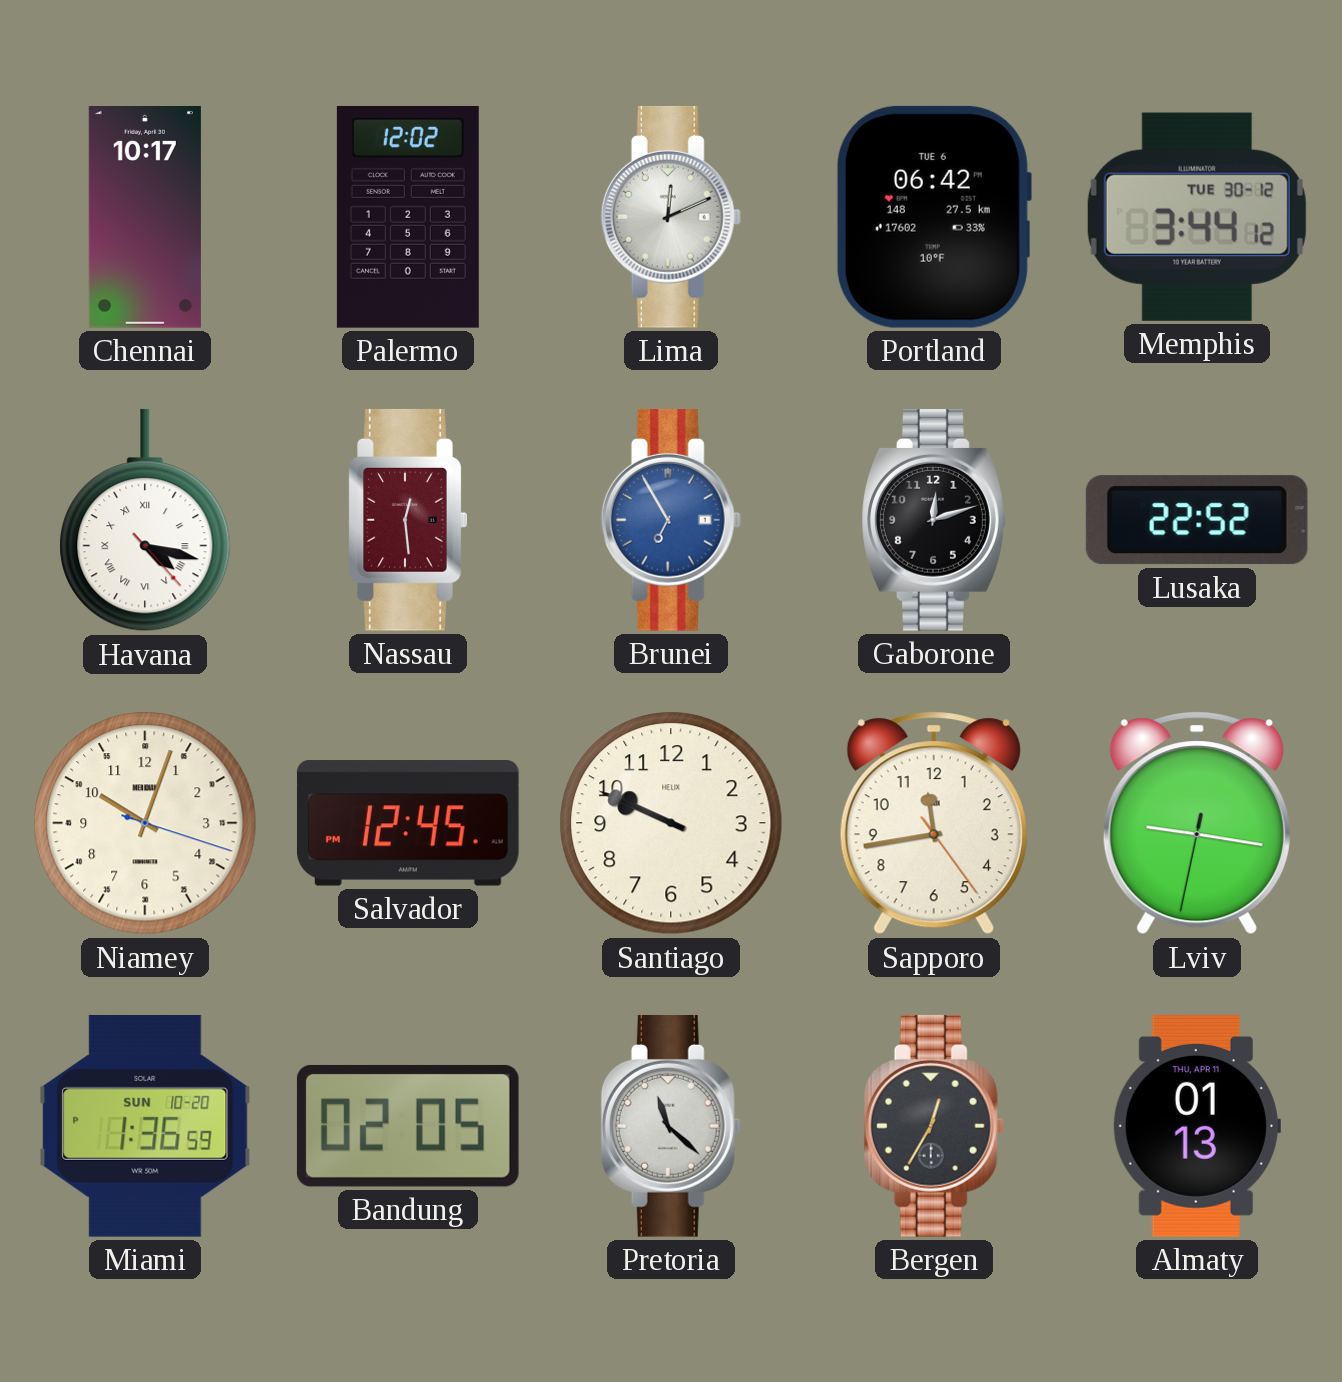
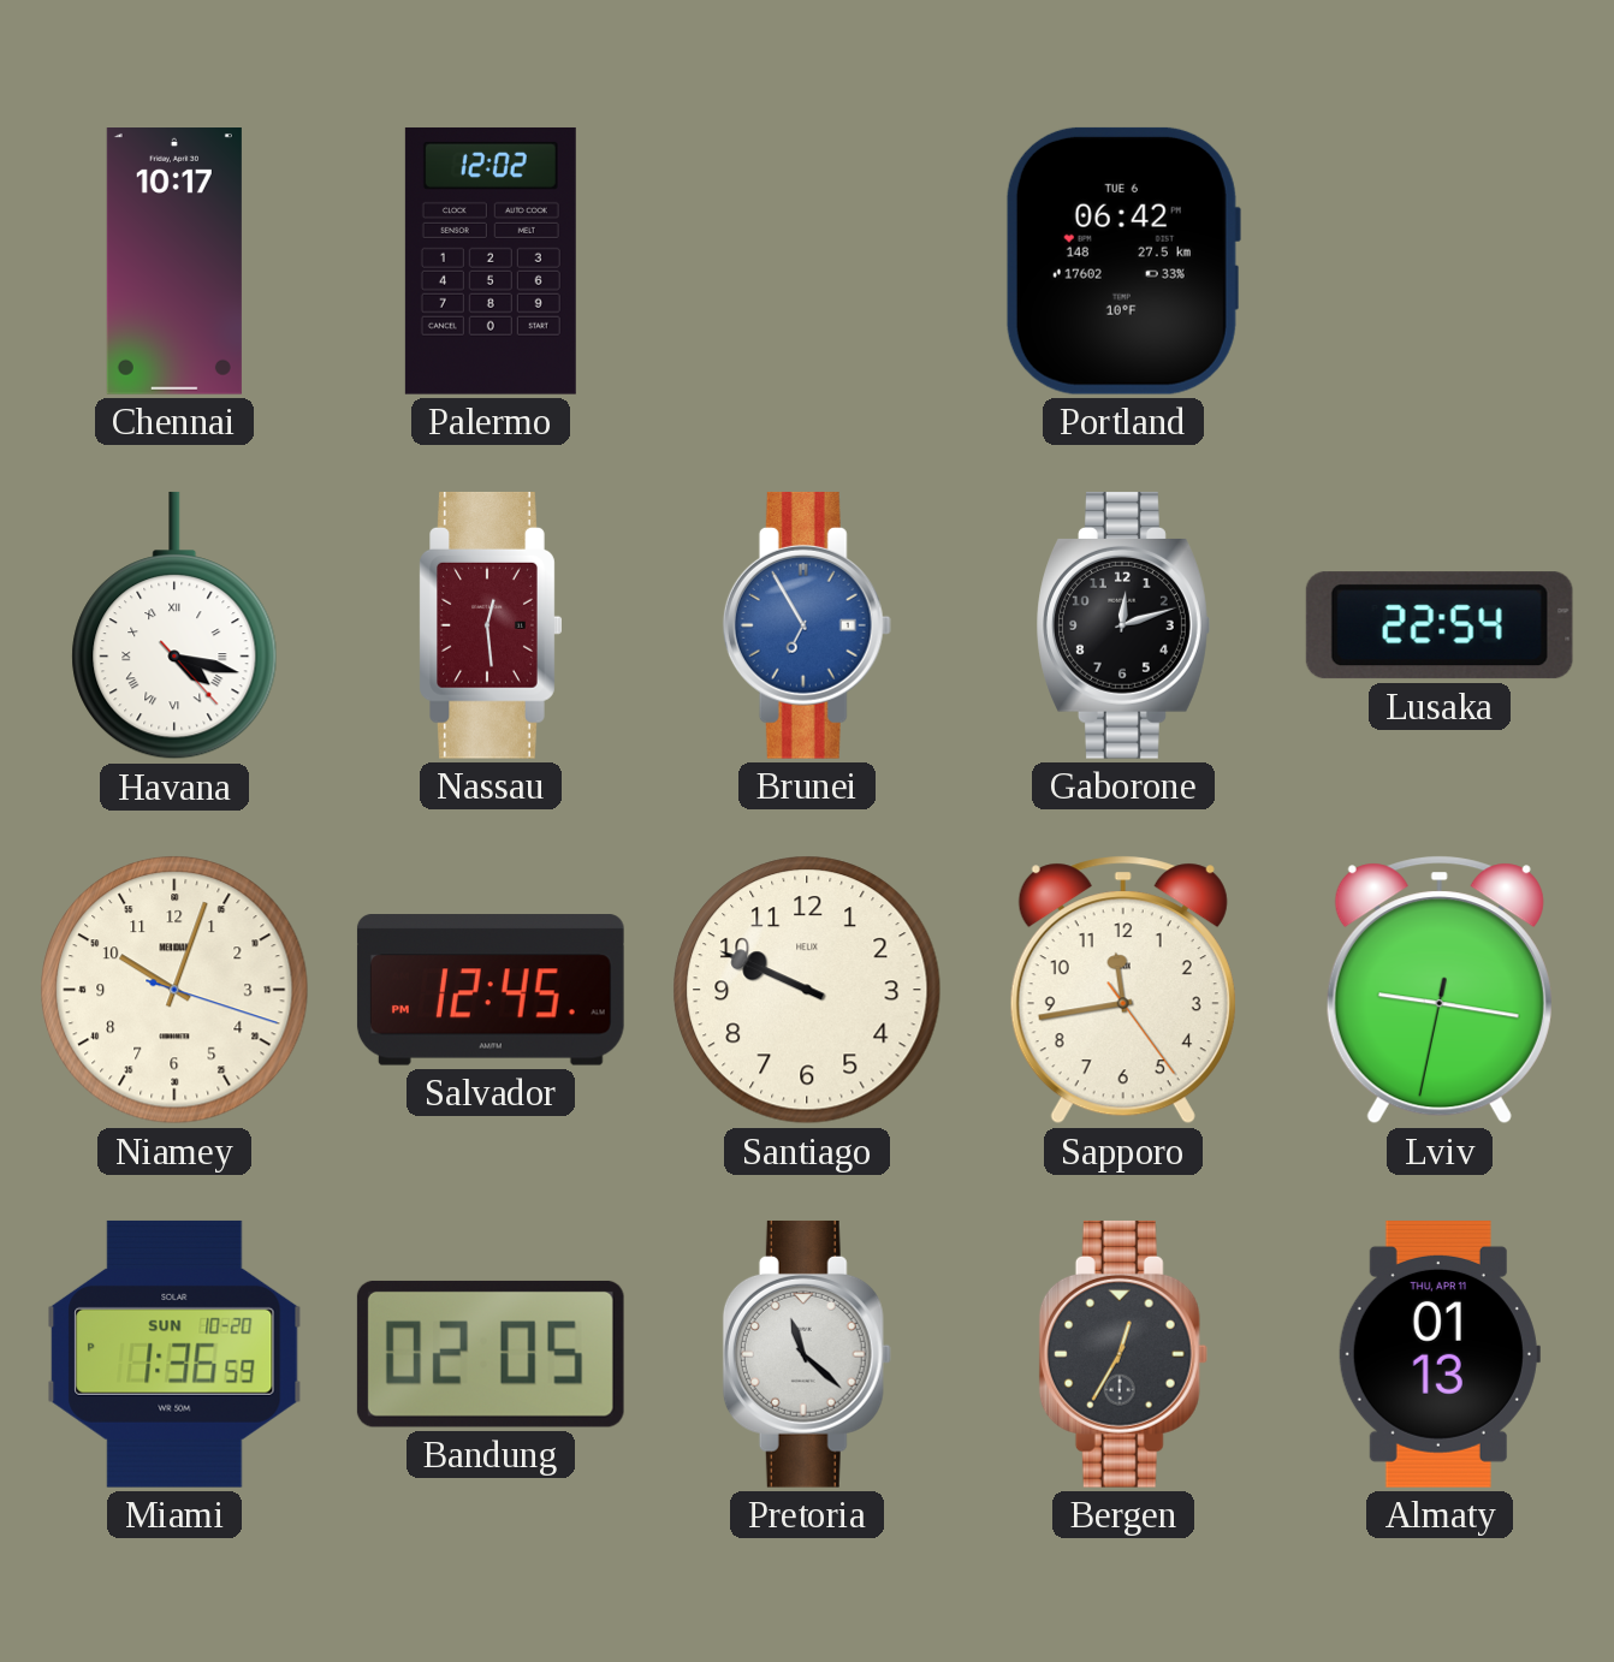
Lima: 12:11 -> none
Memphis: 3:44 -> none
Lusaka: 22:52 -> 22:54
